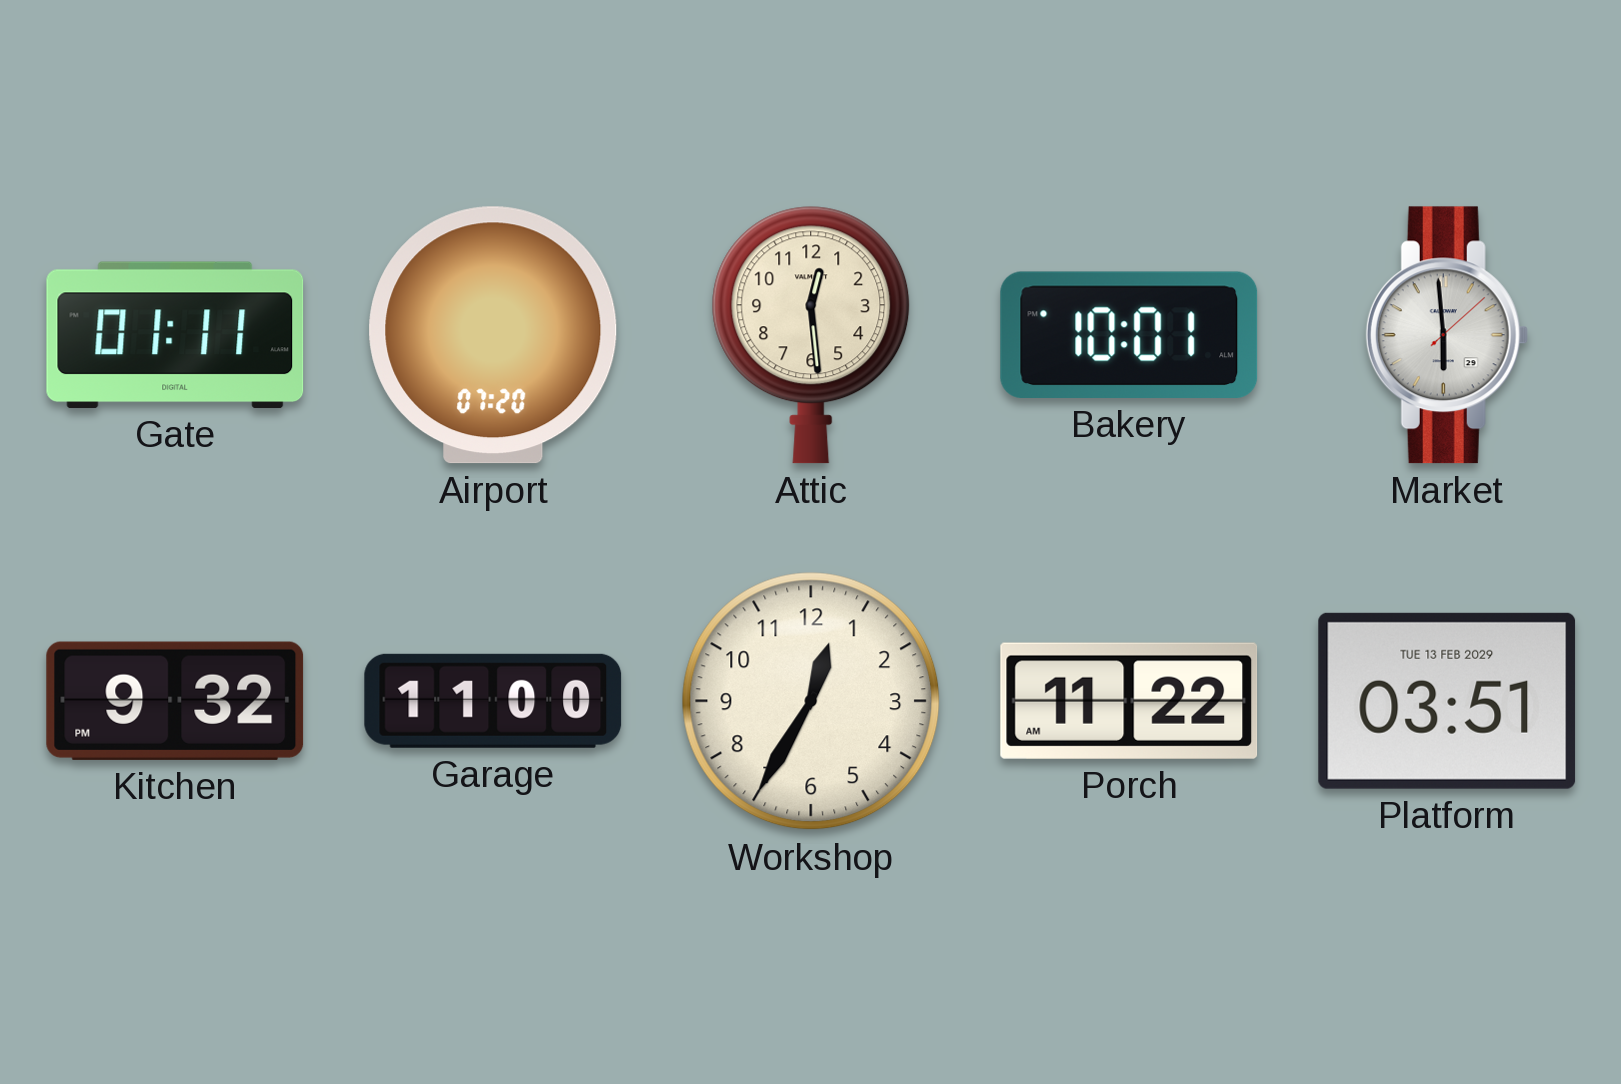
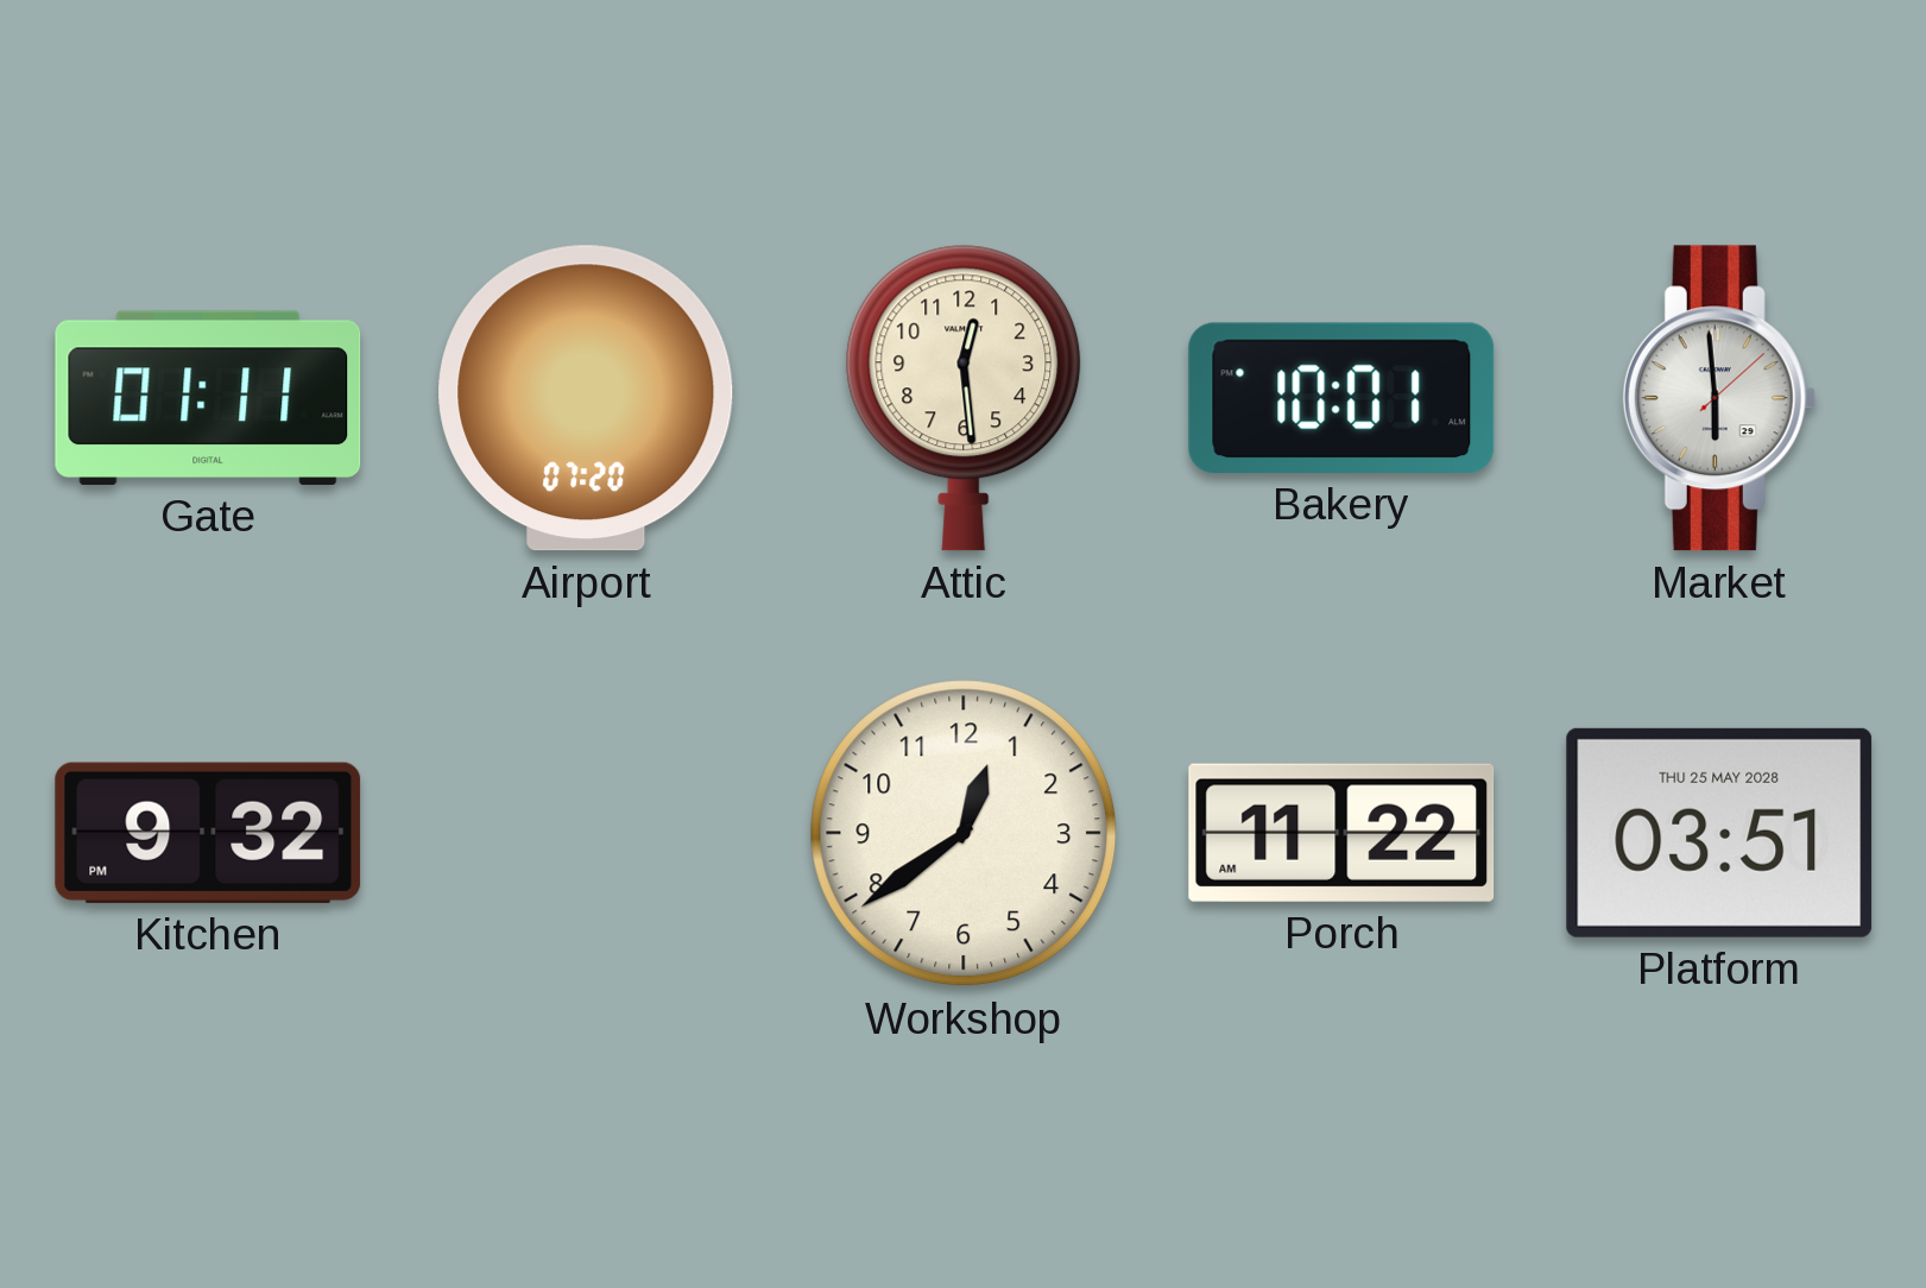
Garage: 11:00 -> none
Workshop: 12:35 -> 12:39
Platform date: TUE 13 FEB 2029 -> THU 25 MAY 2028
